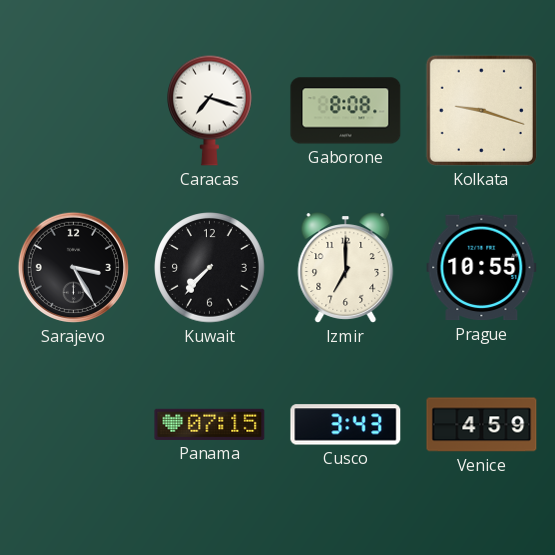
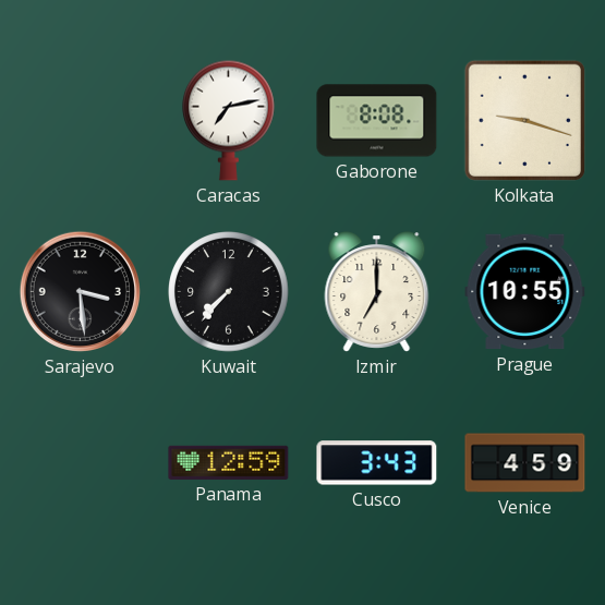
Caracas: 7:18 -> 7:13
Sarajevo: 3:25 -> 3:29
Panama: 07:15 -> 12:59
